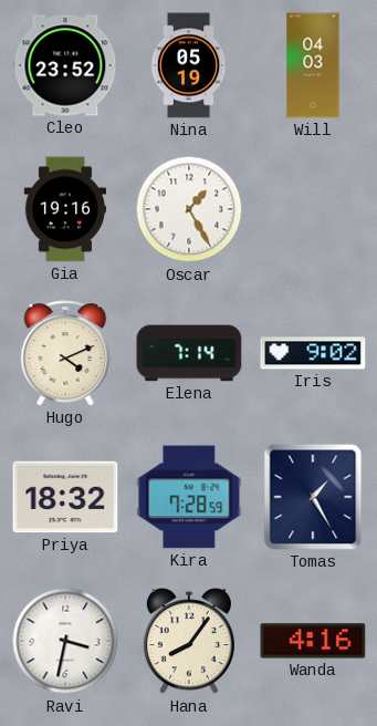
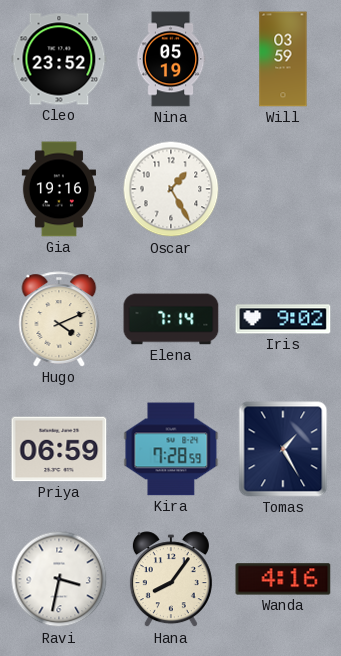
Will: 04:03 -> 03:59
Priya: 18:32 -> 06:59
